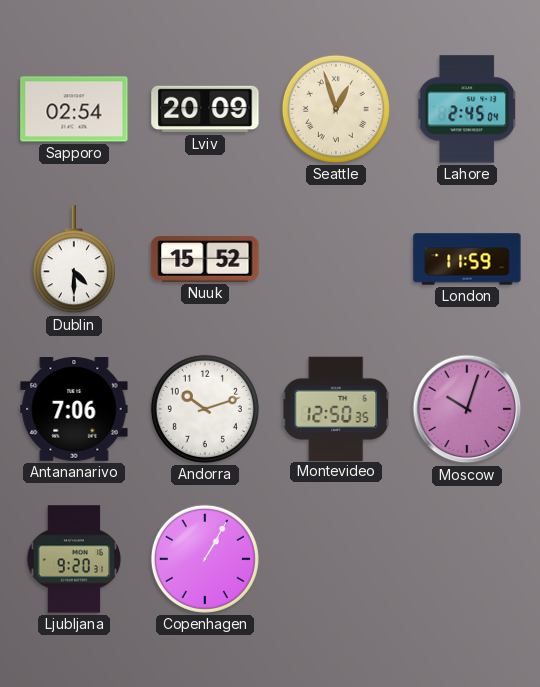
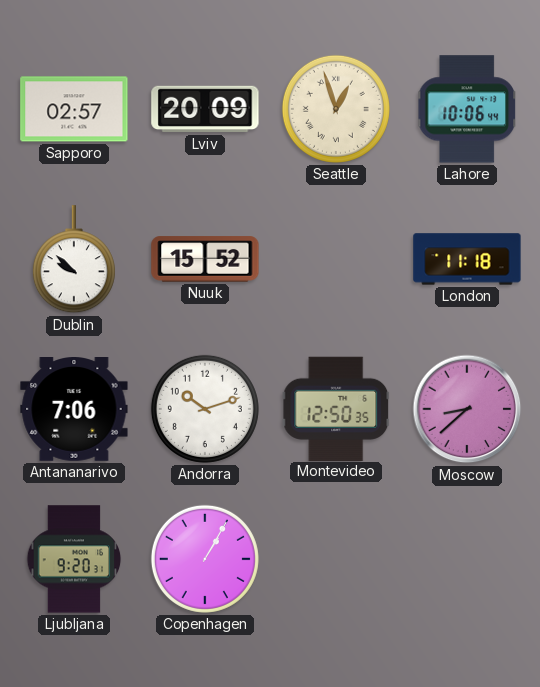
Sapporo: 02:54 -> 02:57
Lahore: 2:45 -> 10:06
Dublin: 4:30 -> 9:52
London: 11:59 -> 11:18
Moscow: 10:03 -> 8:38
